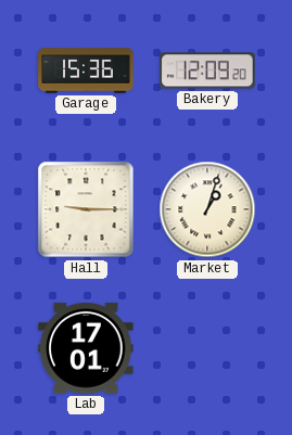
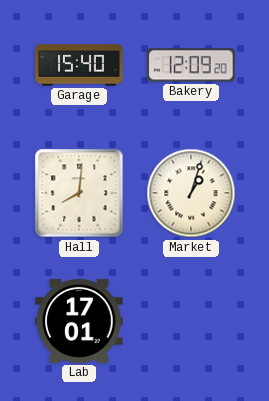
Garage: 15:36 -> 15:40
Hall: 9:15 -> 8:01
